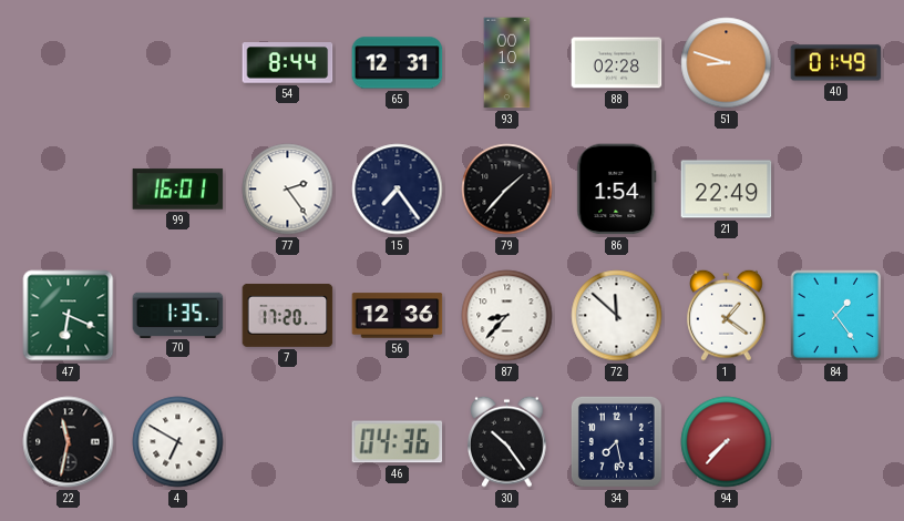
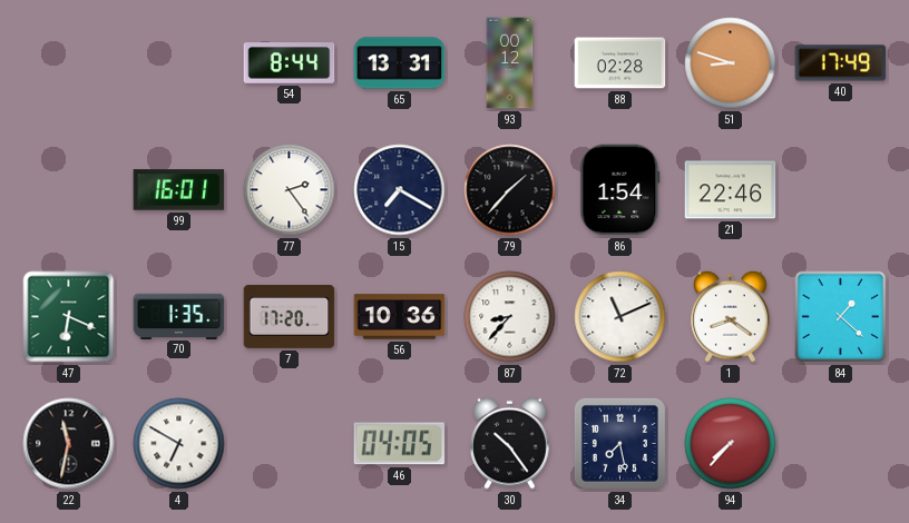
65: 12:31 -> 13:31
93: 00:10 -> 00:12
40: 01:49 -> 17:49
15: 7:24 -> 7:20
21: 22:49 -> 22:46
56: 12:36 -> 10:36
72: 11:52 -> 11:11
1: 1:21 -> 8:21
84: 1:24 -> 1:22
46: 04:36 -> 04:05
